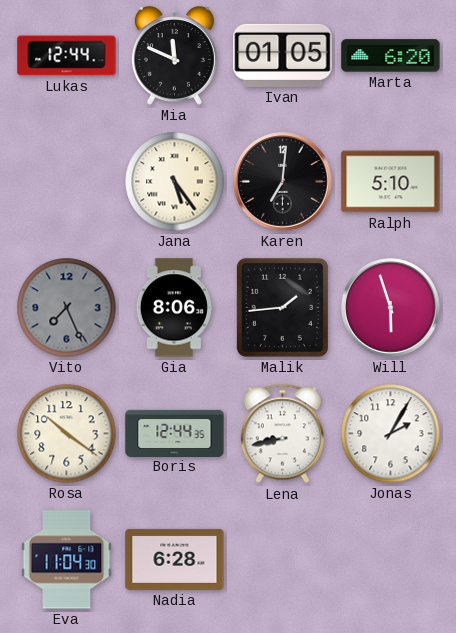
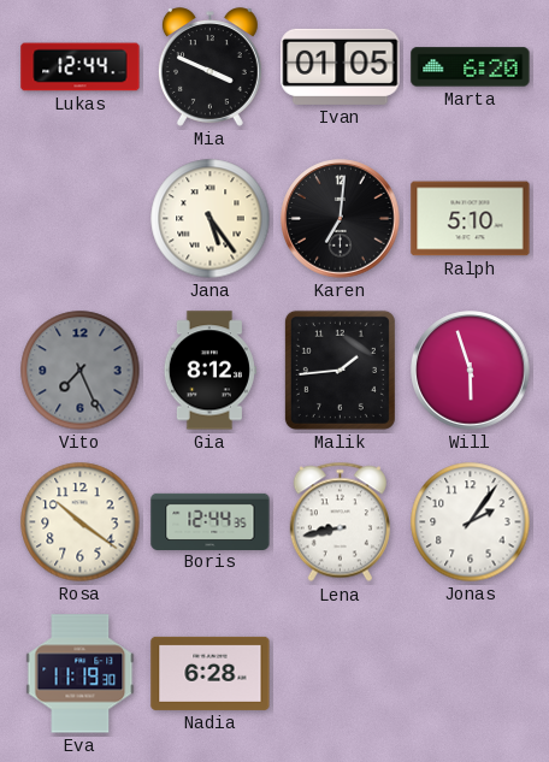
Mia: 11:49 -> 3:49
Gia: 8:06 -> 8:12
Jonas: 2:05 -> 2:06
Eva: 11:04 -> 11:19
